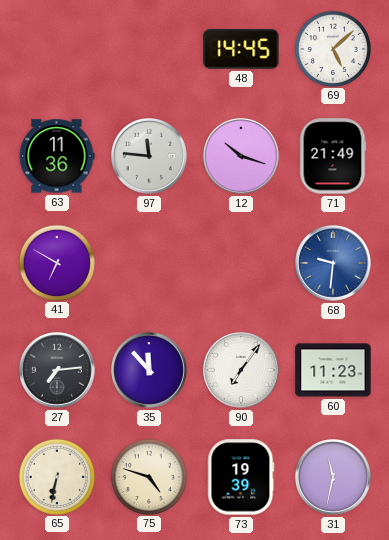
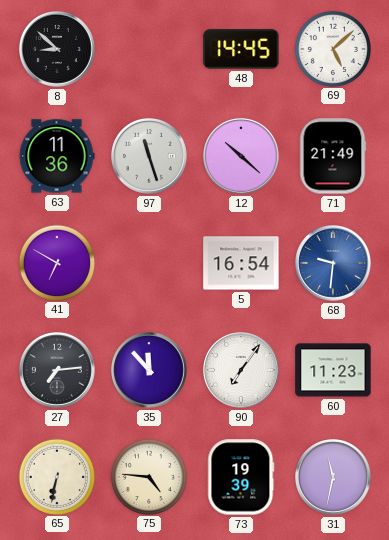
8: none -> 8:52
97: 11:46 -> 11:27
12: 10:18 -> 10:22
5: none -> 16:54
75: 4:48 -> 4:46
